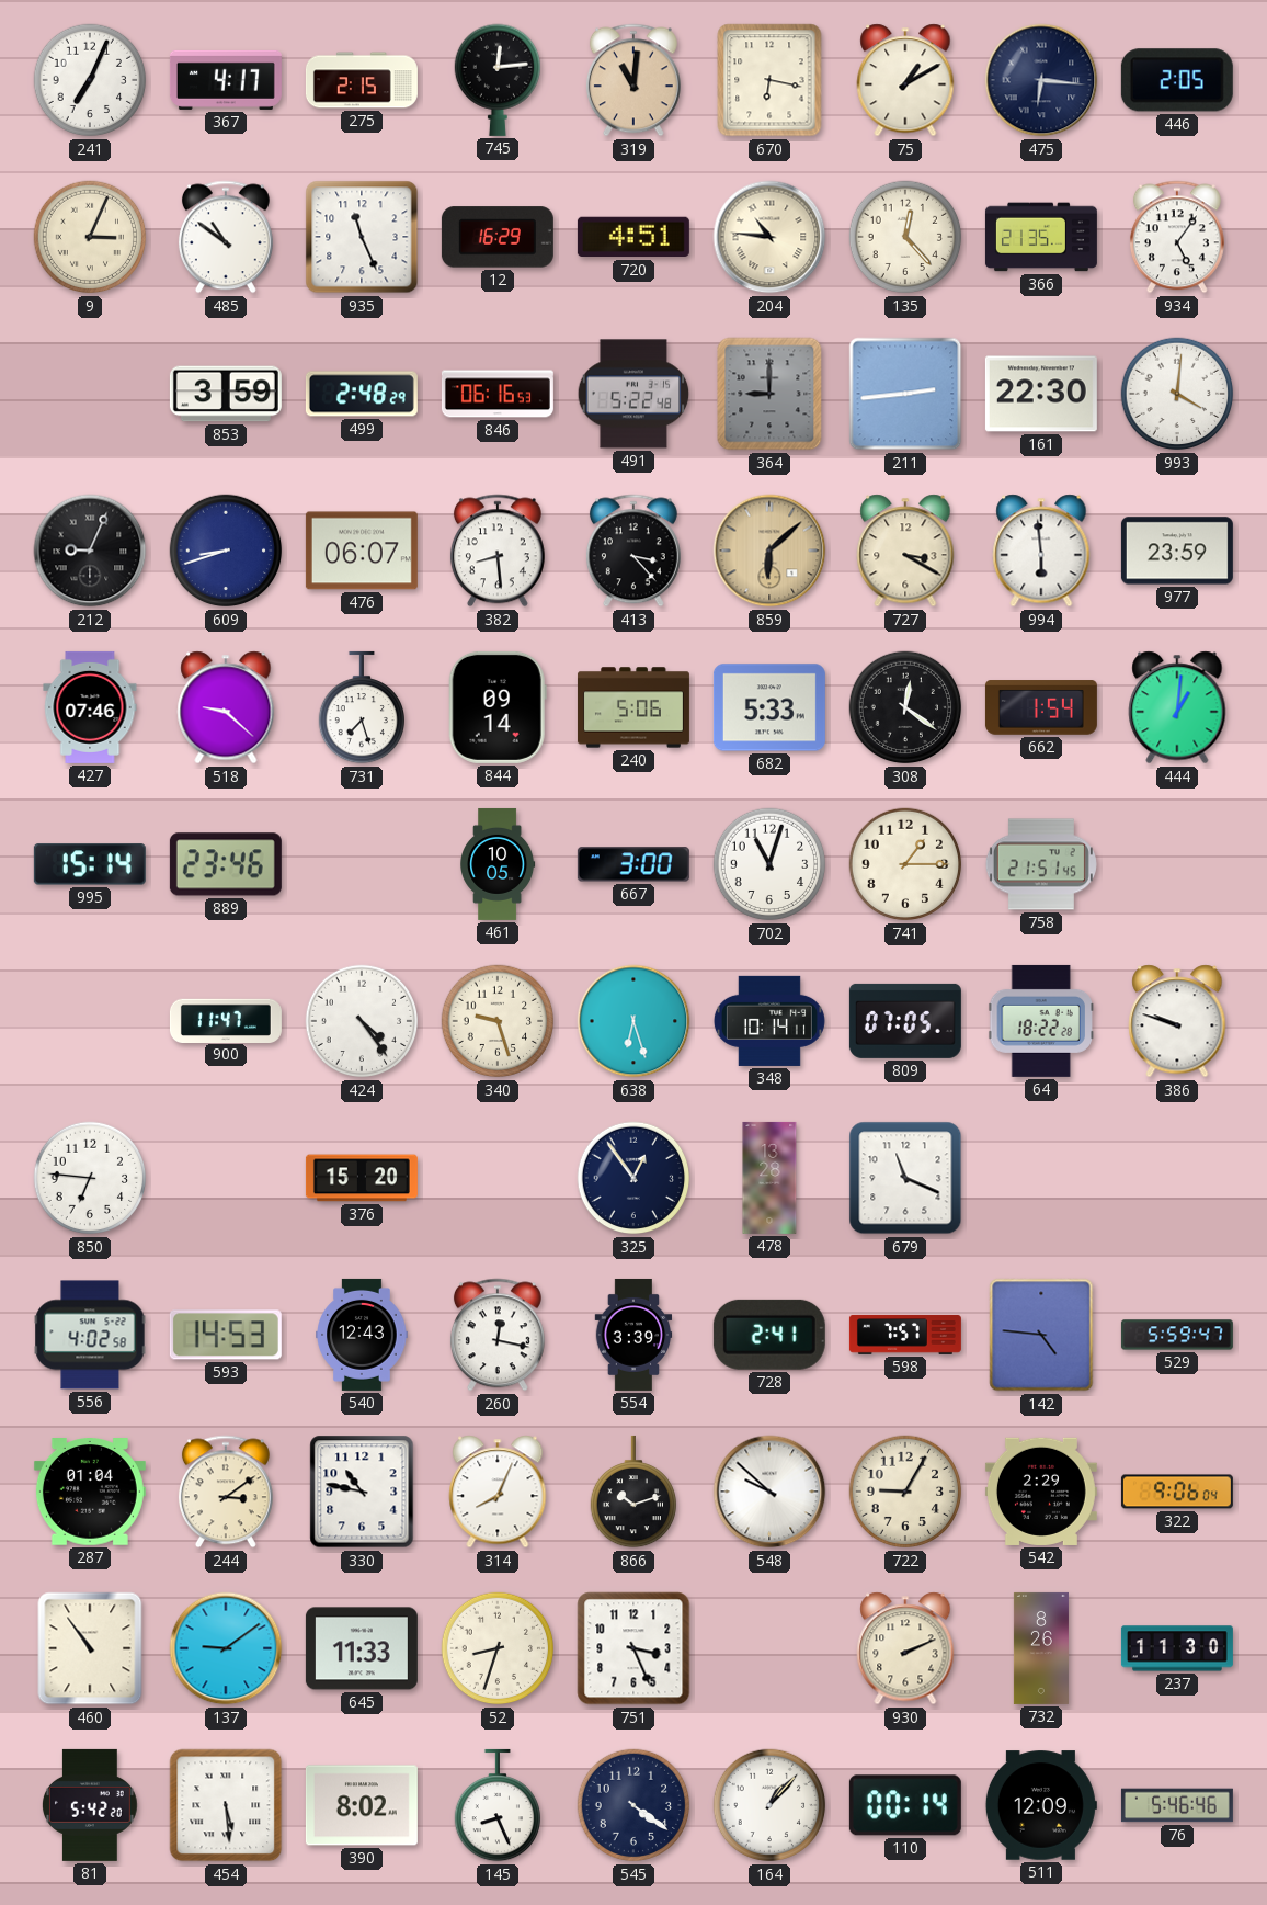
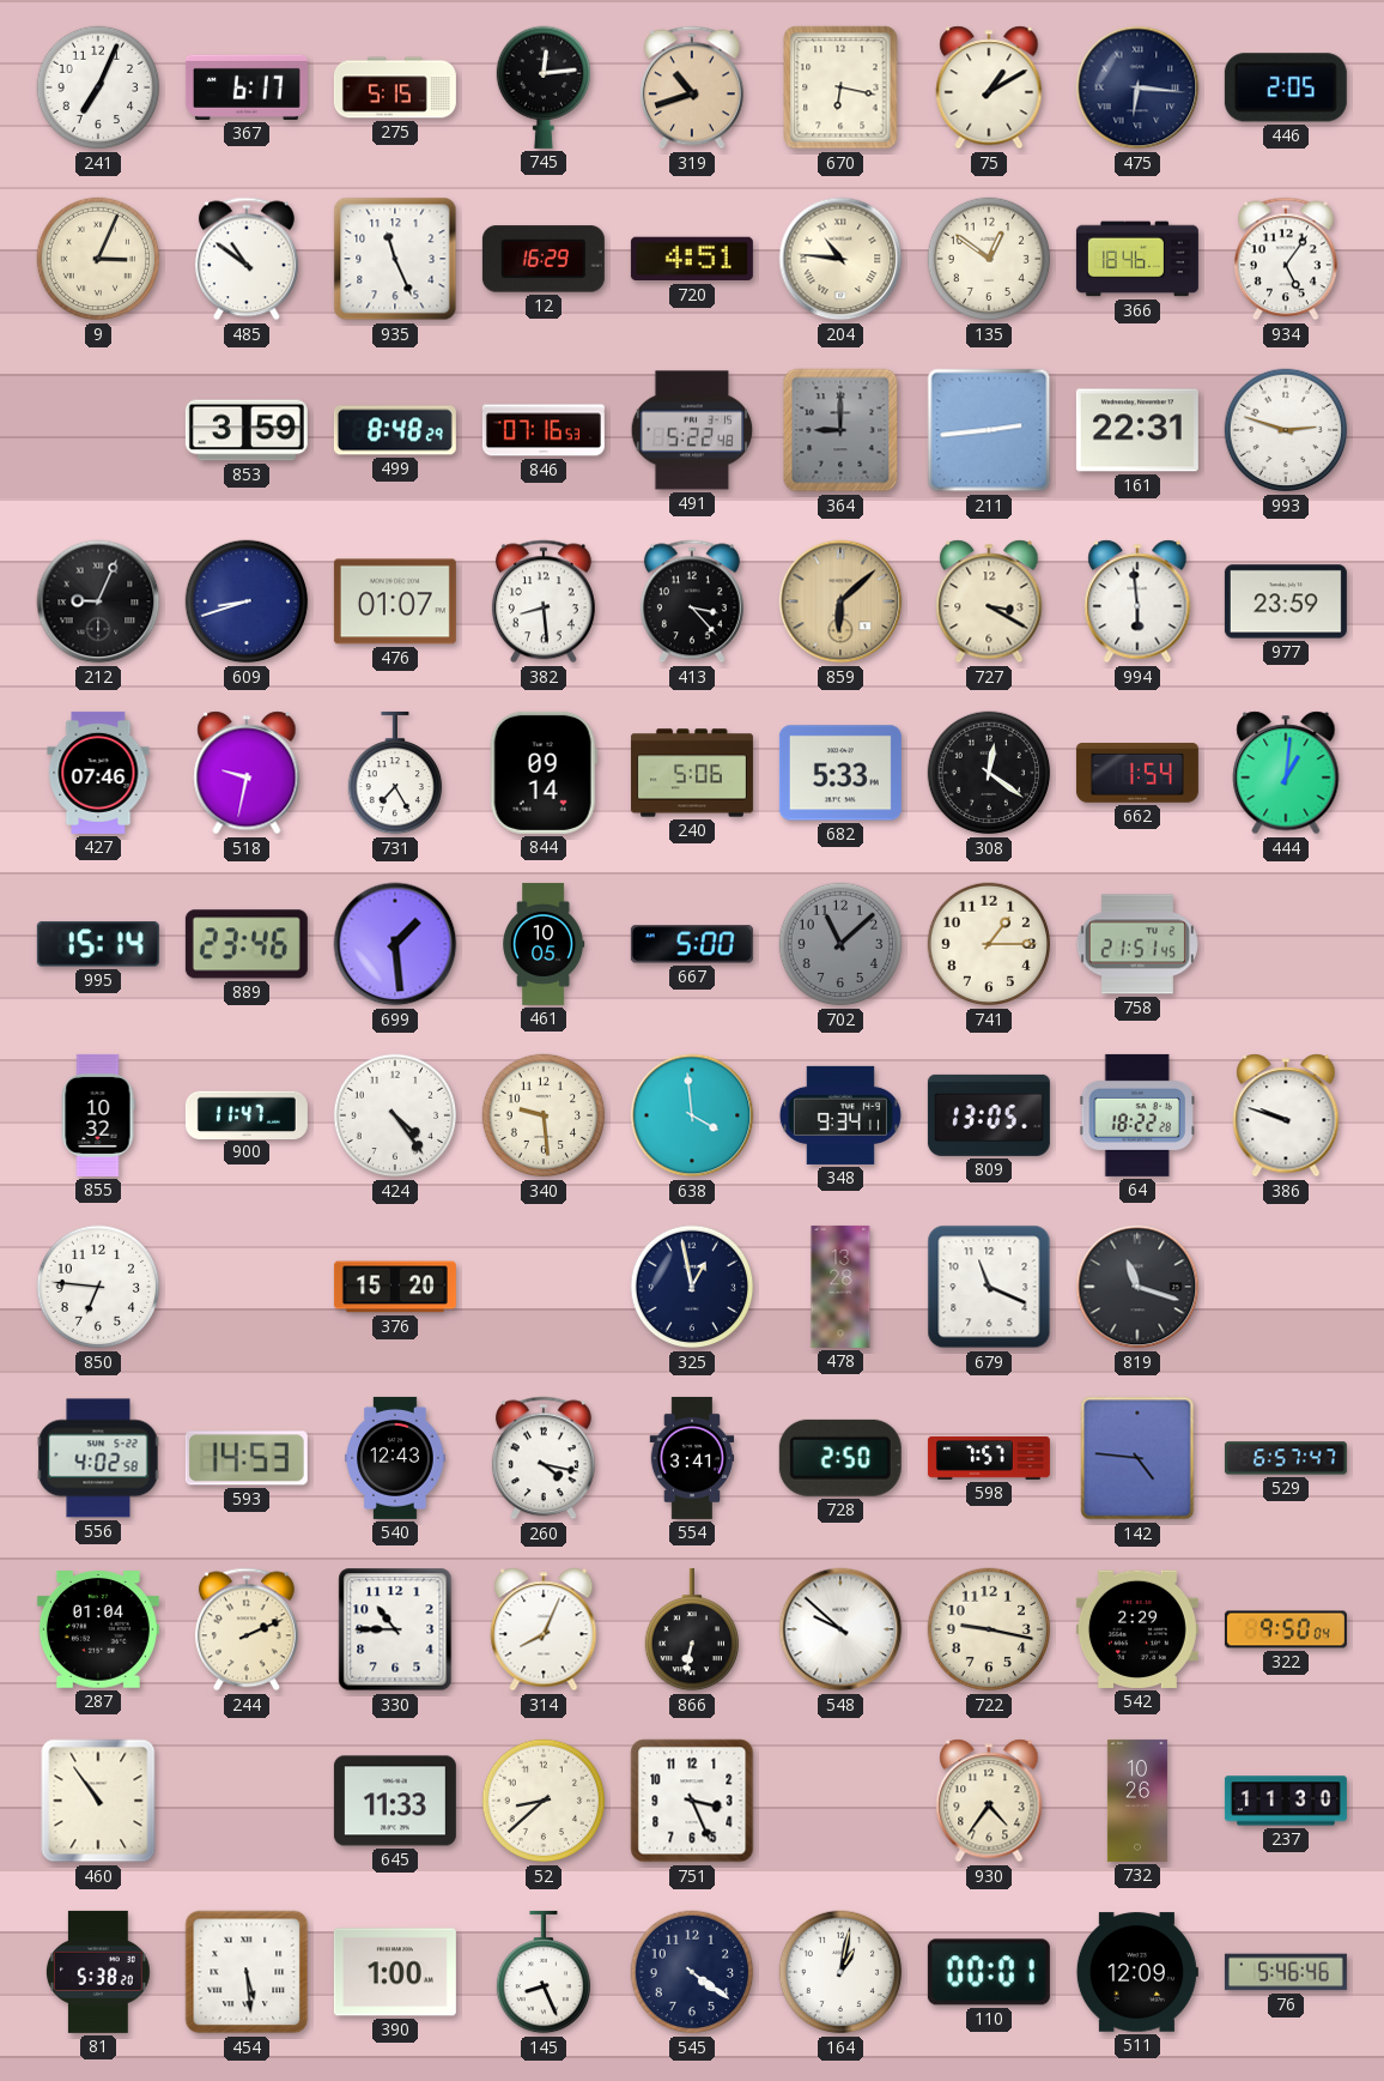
367: 4:17 -> 6:17
275: 2:15 -> 5:15
319: 11:01 -> 10:42
135: 12:23 -> 12:51
366: 21:35 -> 18:46
499: 2:48 -> 8:48
846: 06:16 -> 07:16
161: 22:30 -> 22:31
993: 4:01 -> 2:48
476: 06:07 -> 01:07
518: 9:22 -> 9:32
731: 7:27 -> 7:25
699: none -> 1:29
667: 3:00 -> 5:00
702: 11:03 -> 11:08
702 dial: white -> grey
855: none -> 10:32
340: 9:27 -> 9:29
638: 6:27 -> 3:59
348: 10:14 -> 9:34
809: 07:05 -> 13:05
325: 12:54 -> 12:58
819: none -> 11:18
260: 12:17 -> 4:17
554: 3:39 -> 3:41
728: 2:41 -> 2:50
529: 5:59 -> 6:57
244: 3:09 -> 2:11
330: 10:47 -> 10:45
866: 10:12 -> 6:32
722: 9:05 -> 9:17
322: 9:06 -> 9:50
137: 9:09 -> none
52: 8:33 -> 8:38
930: 2:11 -> 4:36
732: 8:26 -> 10:26
81: 5:42 -> 5:38
390: 8:02 -> 1:00
164: 1:07 -> 1:02
110: 00:14 -> 00:01
